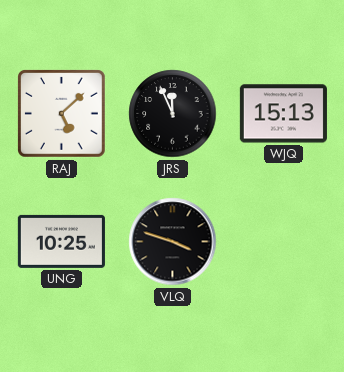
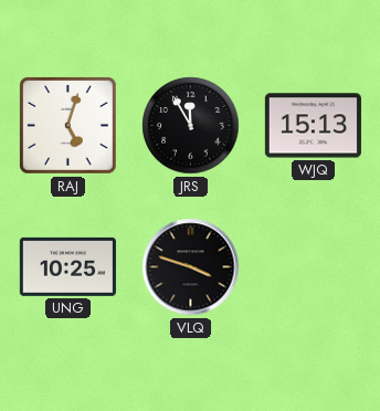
RAJ: 5:08 -> 5:03
JRS: 11:56 -> 11:55
